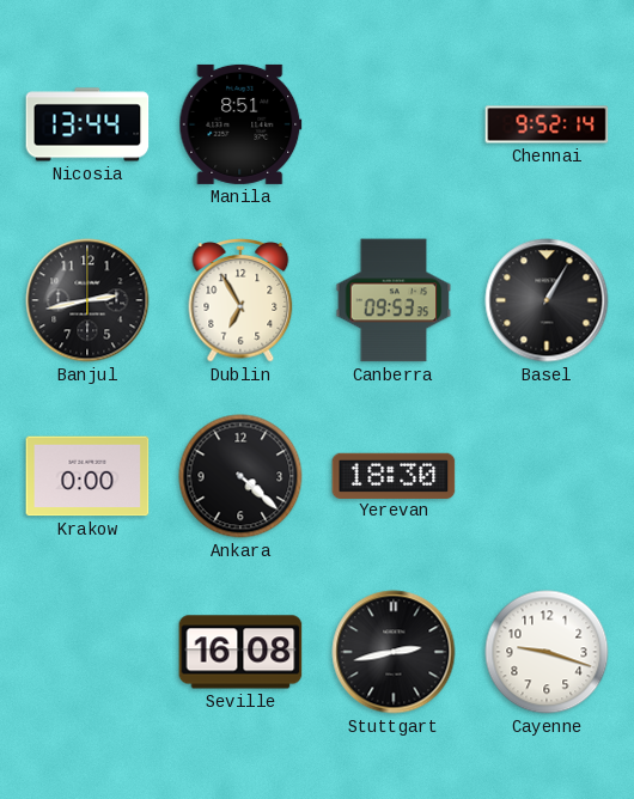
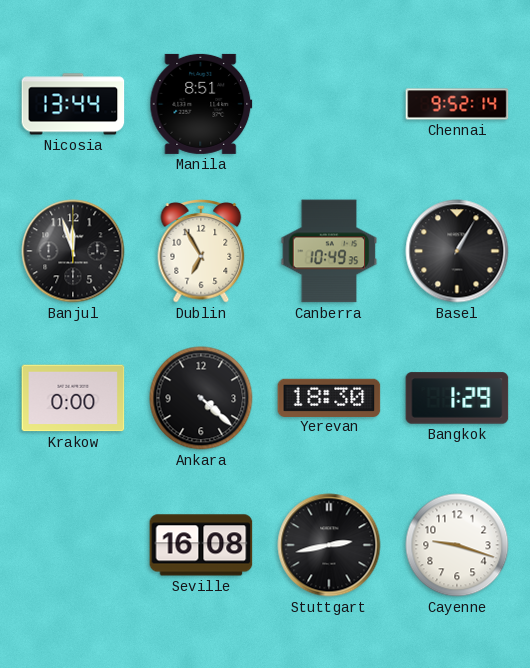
Banjul: 2:43 -> 11:57
Canberra: 09:53 -> 10:49
Bangkok: none -> 1:29
